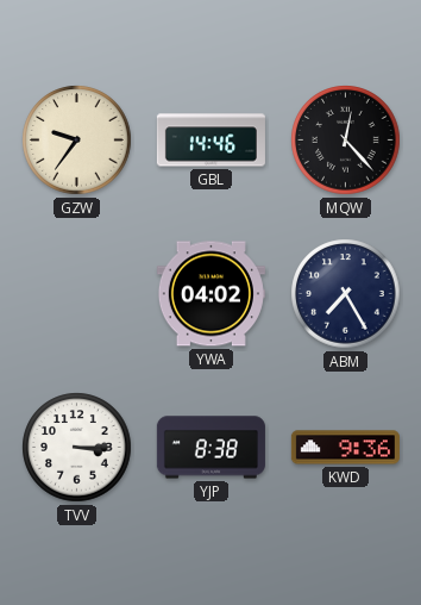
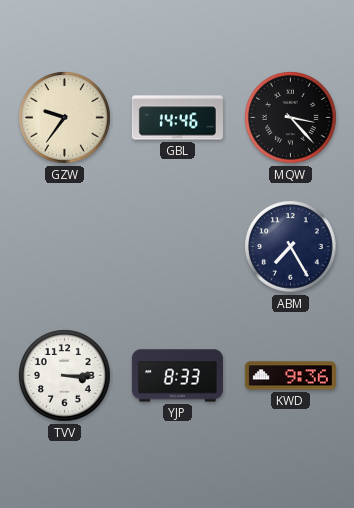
MQW: 12:23 -> 3:23
YWA: 04:02 -> none
YJP: 8:38 -> 8:33
